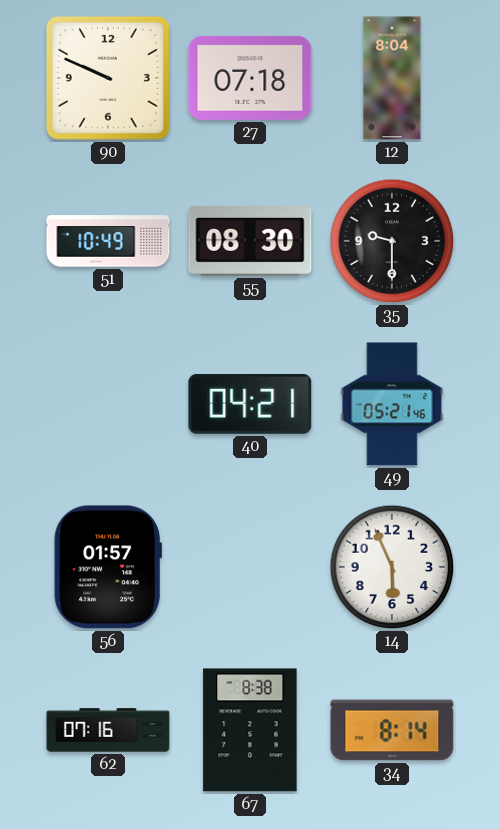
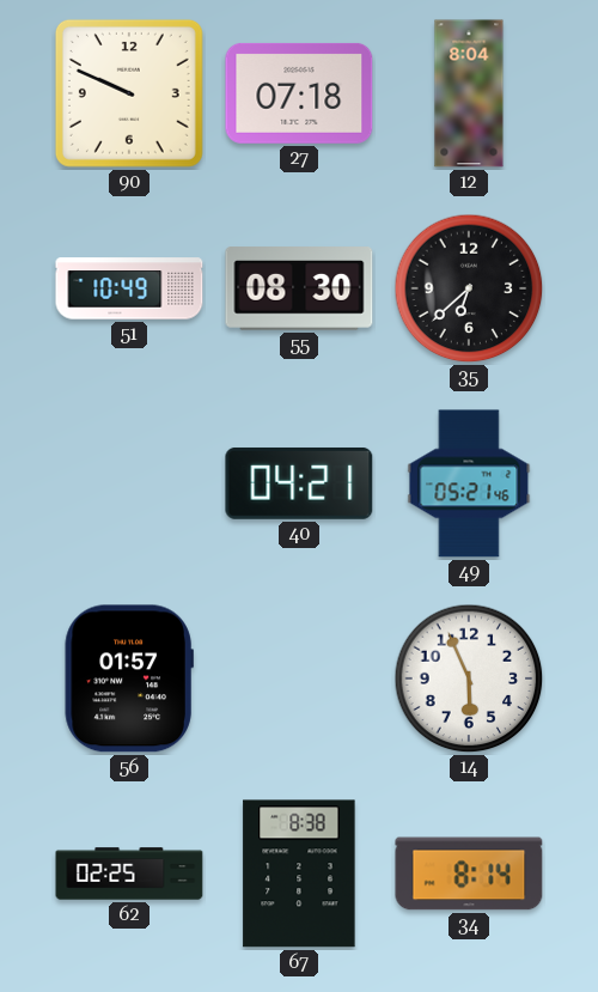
35: 9:30 -> 6:38
62: 07:16 -> 02:25
